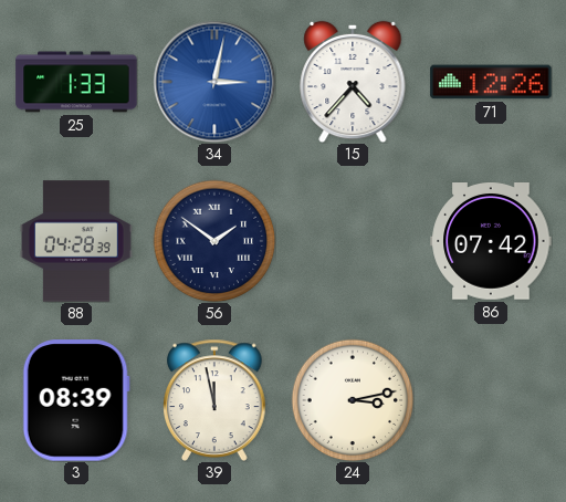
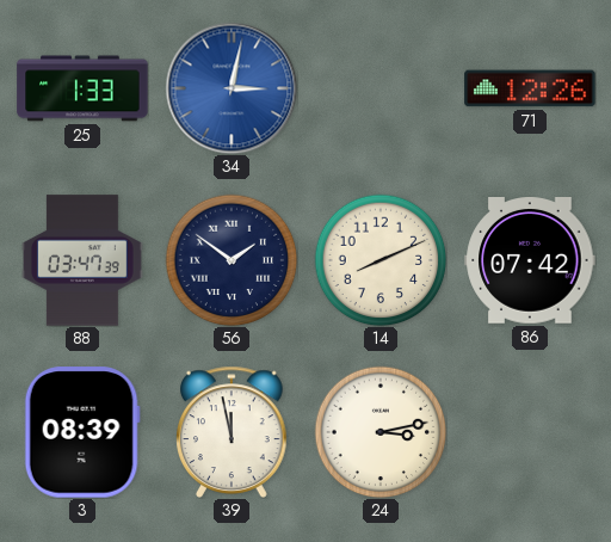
15: 4:37 -> none
88: 04:28 -> 03:47
14: none -> 8:11
